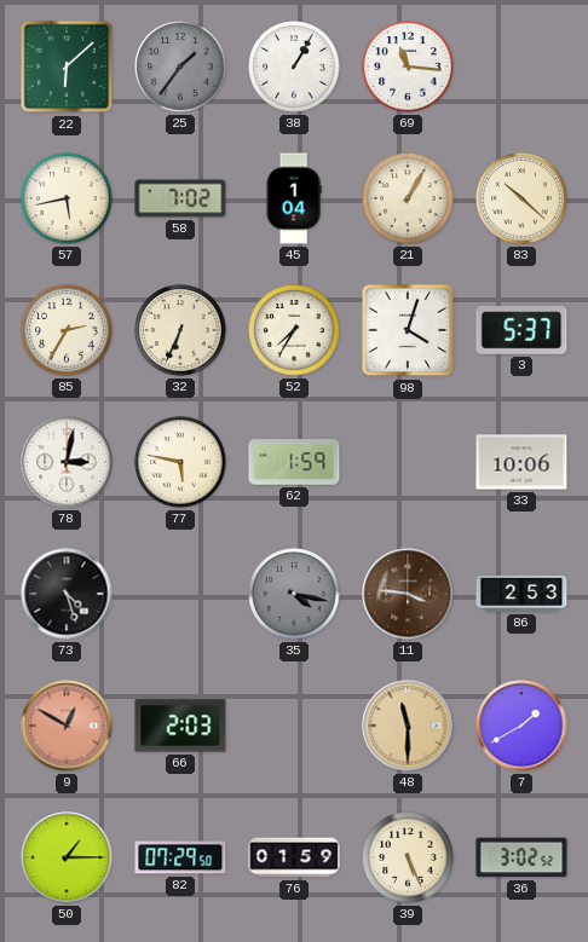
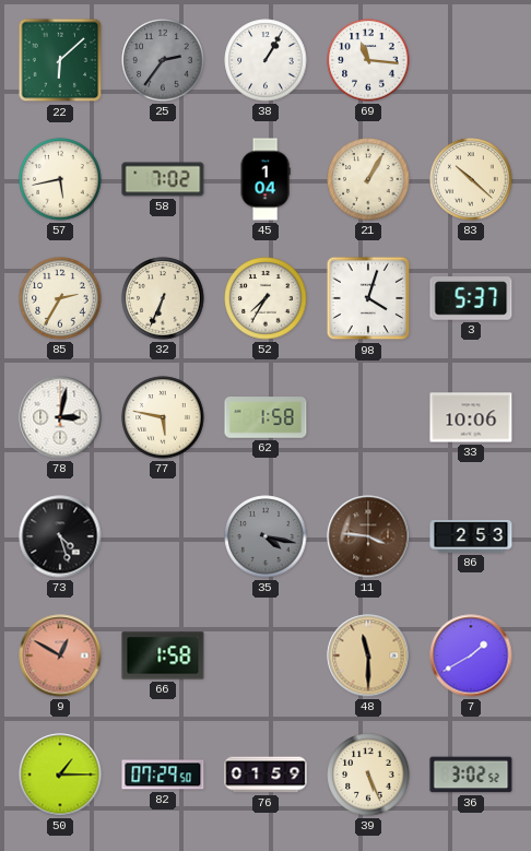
25: 1:36 -> 2:36
62: 1:59 -> 1:58
66: 2:03 -> 1:58
